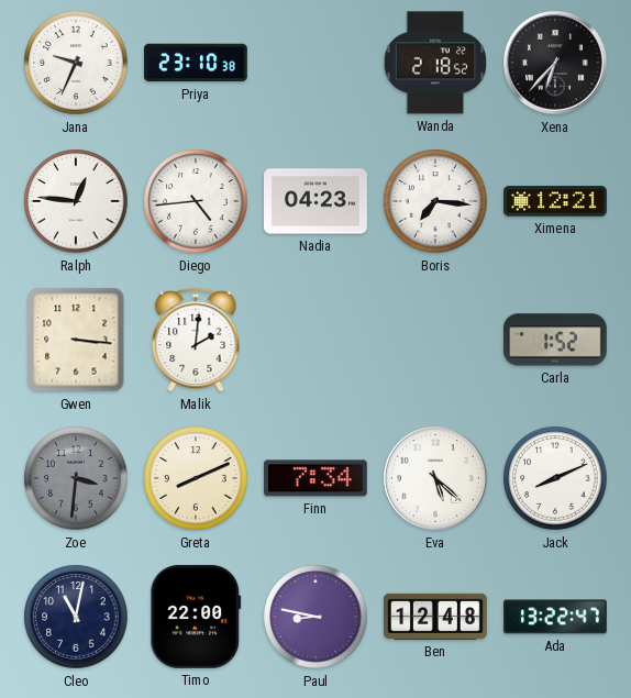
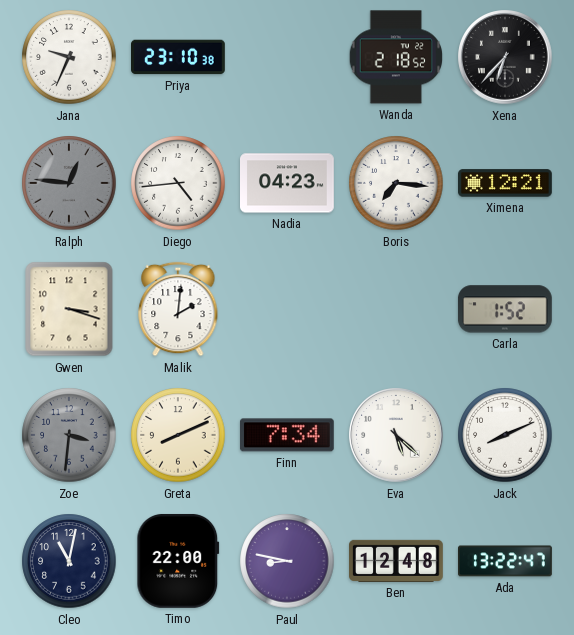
Ralph dial: white -> grey
Gwen: 3:16 -> 3:18
